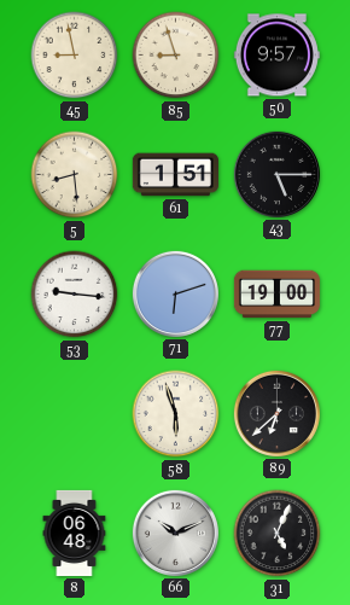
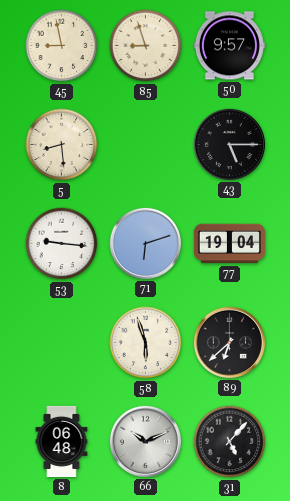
61: 1:51 -> none
77: 19:00 -> 19:04
31: 5:04 -> 5:07
